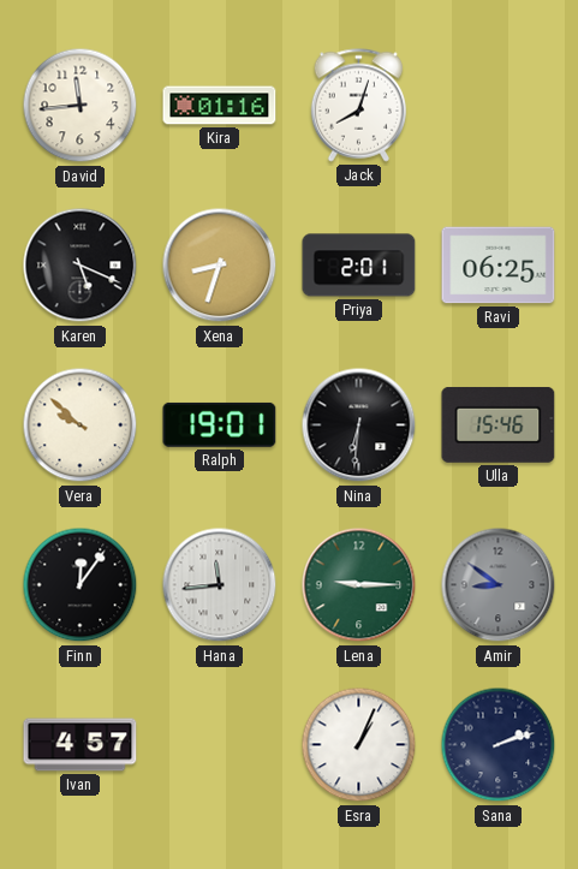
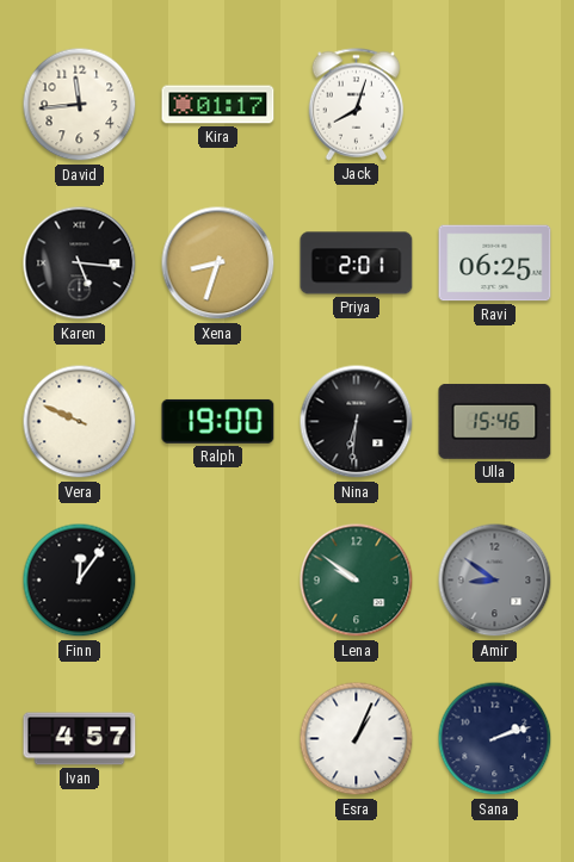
Kira: 01:16 -> 01:17
Karen: 5:19 -> 5:16
Vera: 9:52 -> 9:49
Ralph: 19:01 -> 19:00
Hana: 11:44 -> none
Lena: 9:15 -> 9:51
